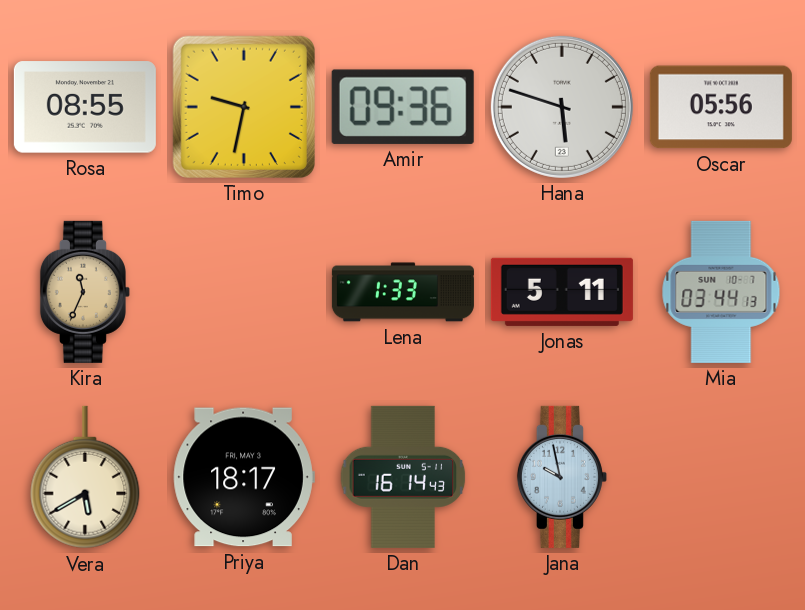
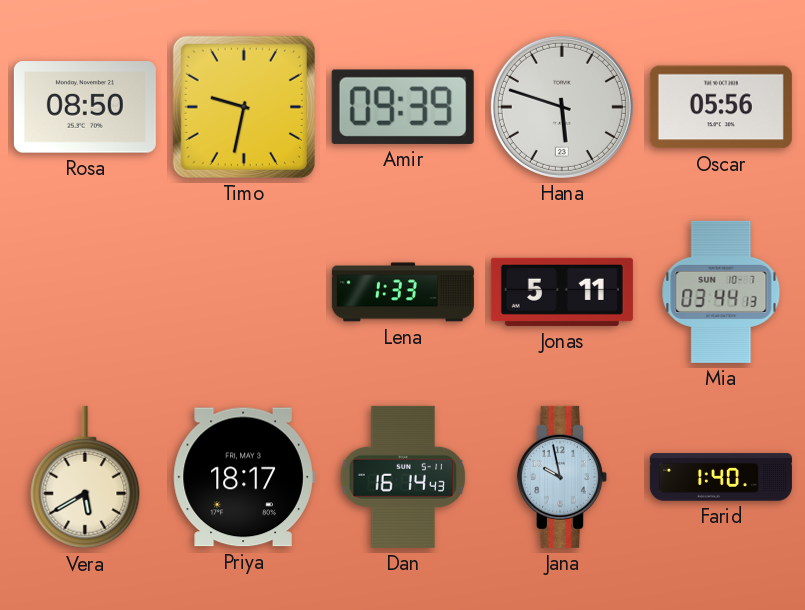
Rosa: 08:55 -> 08:50
Amir: 09:36 -> 09:39
Kira: 11:34 -> none
Farid: none -> 1:40
